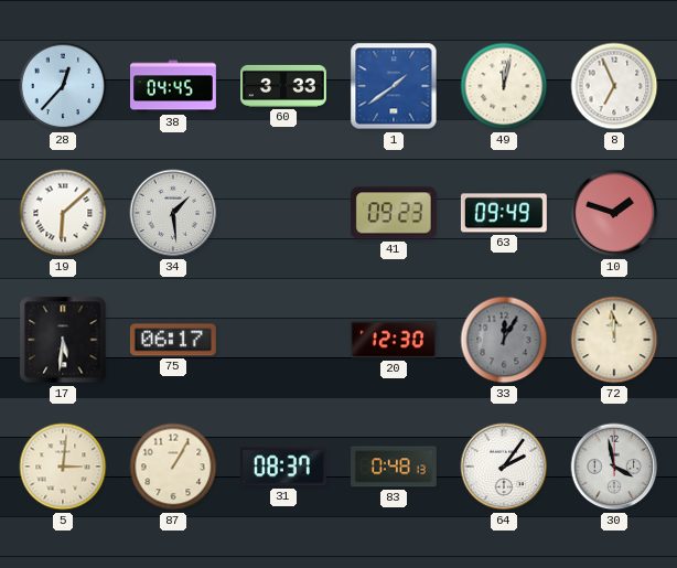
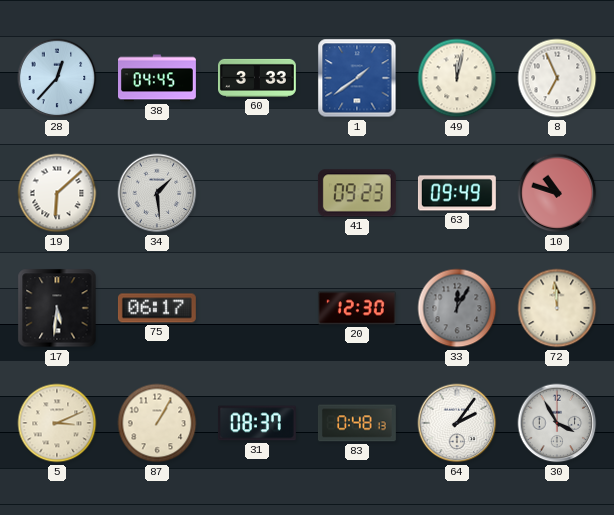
10: 1:48 -> 10:48
5: 3:01 -> 3:11
30: 3:58 -> 3:55
